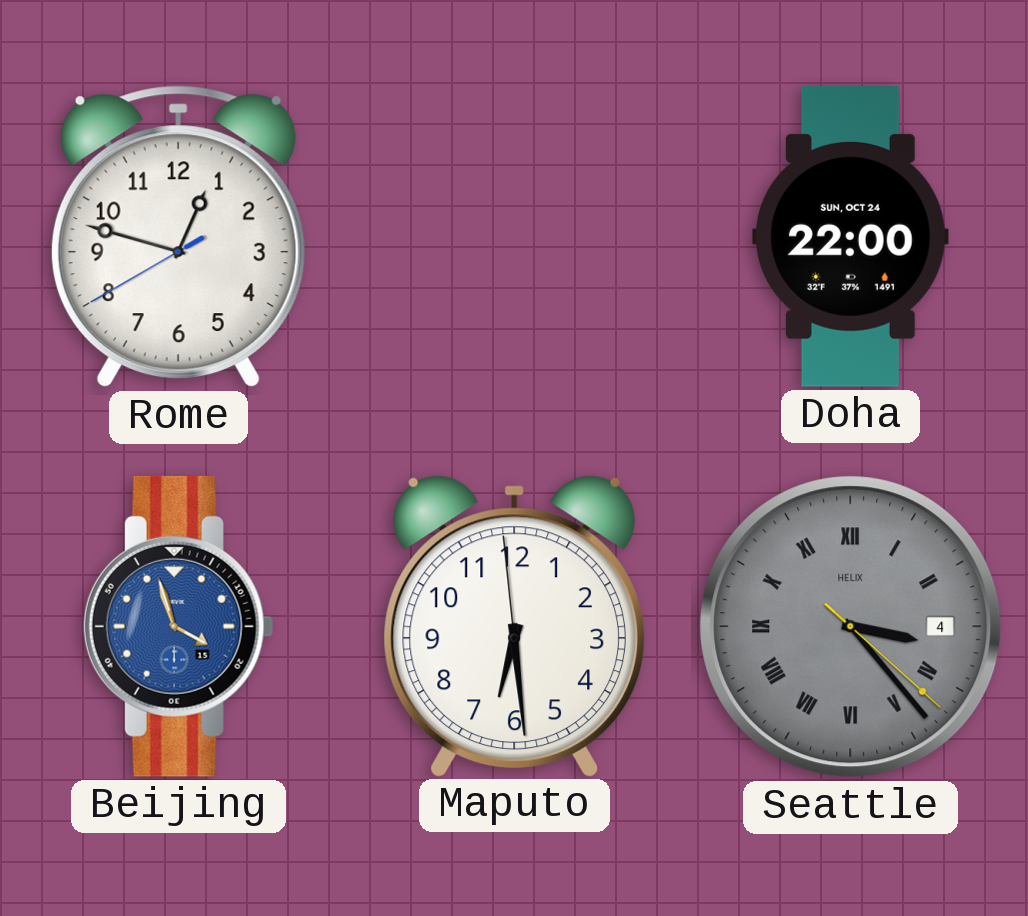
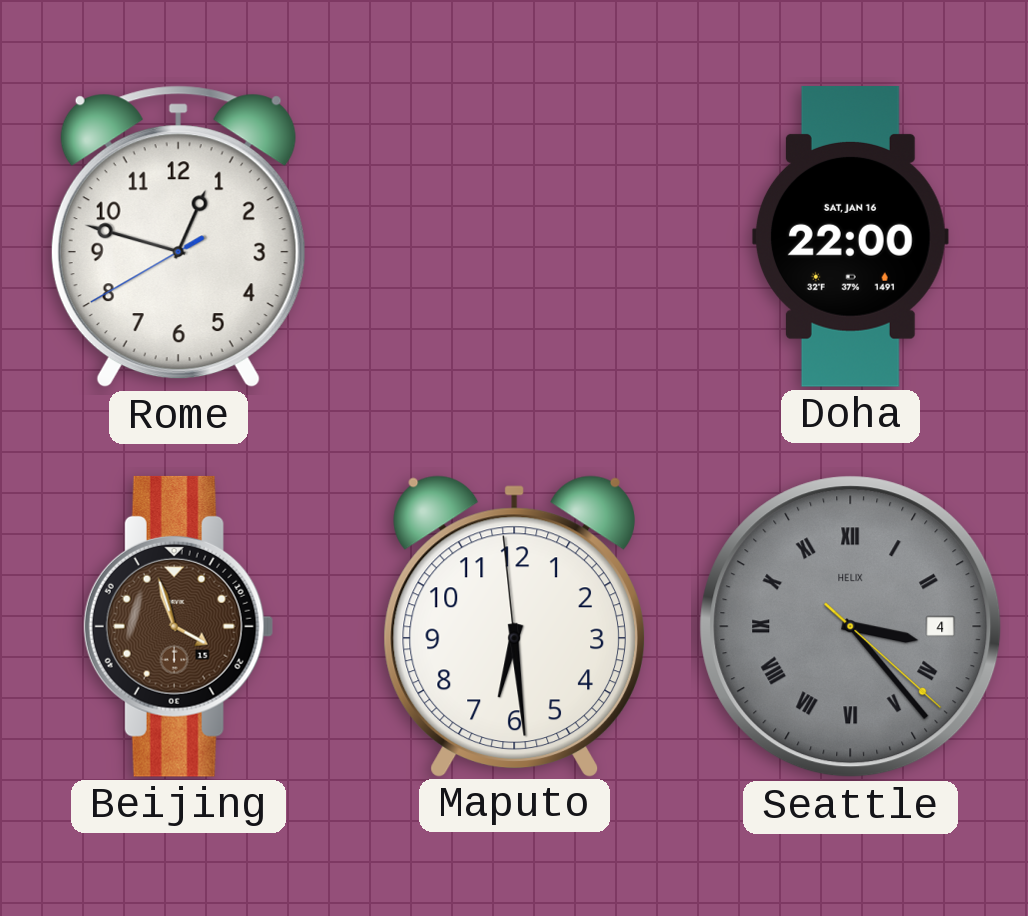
Doha date: SUN, OCT 24 -> SAT, JAN 16
Beijing dial: blue -> brown
